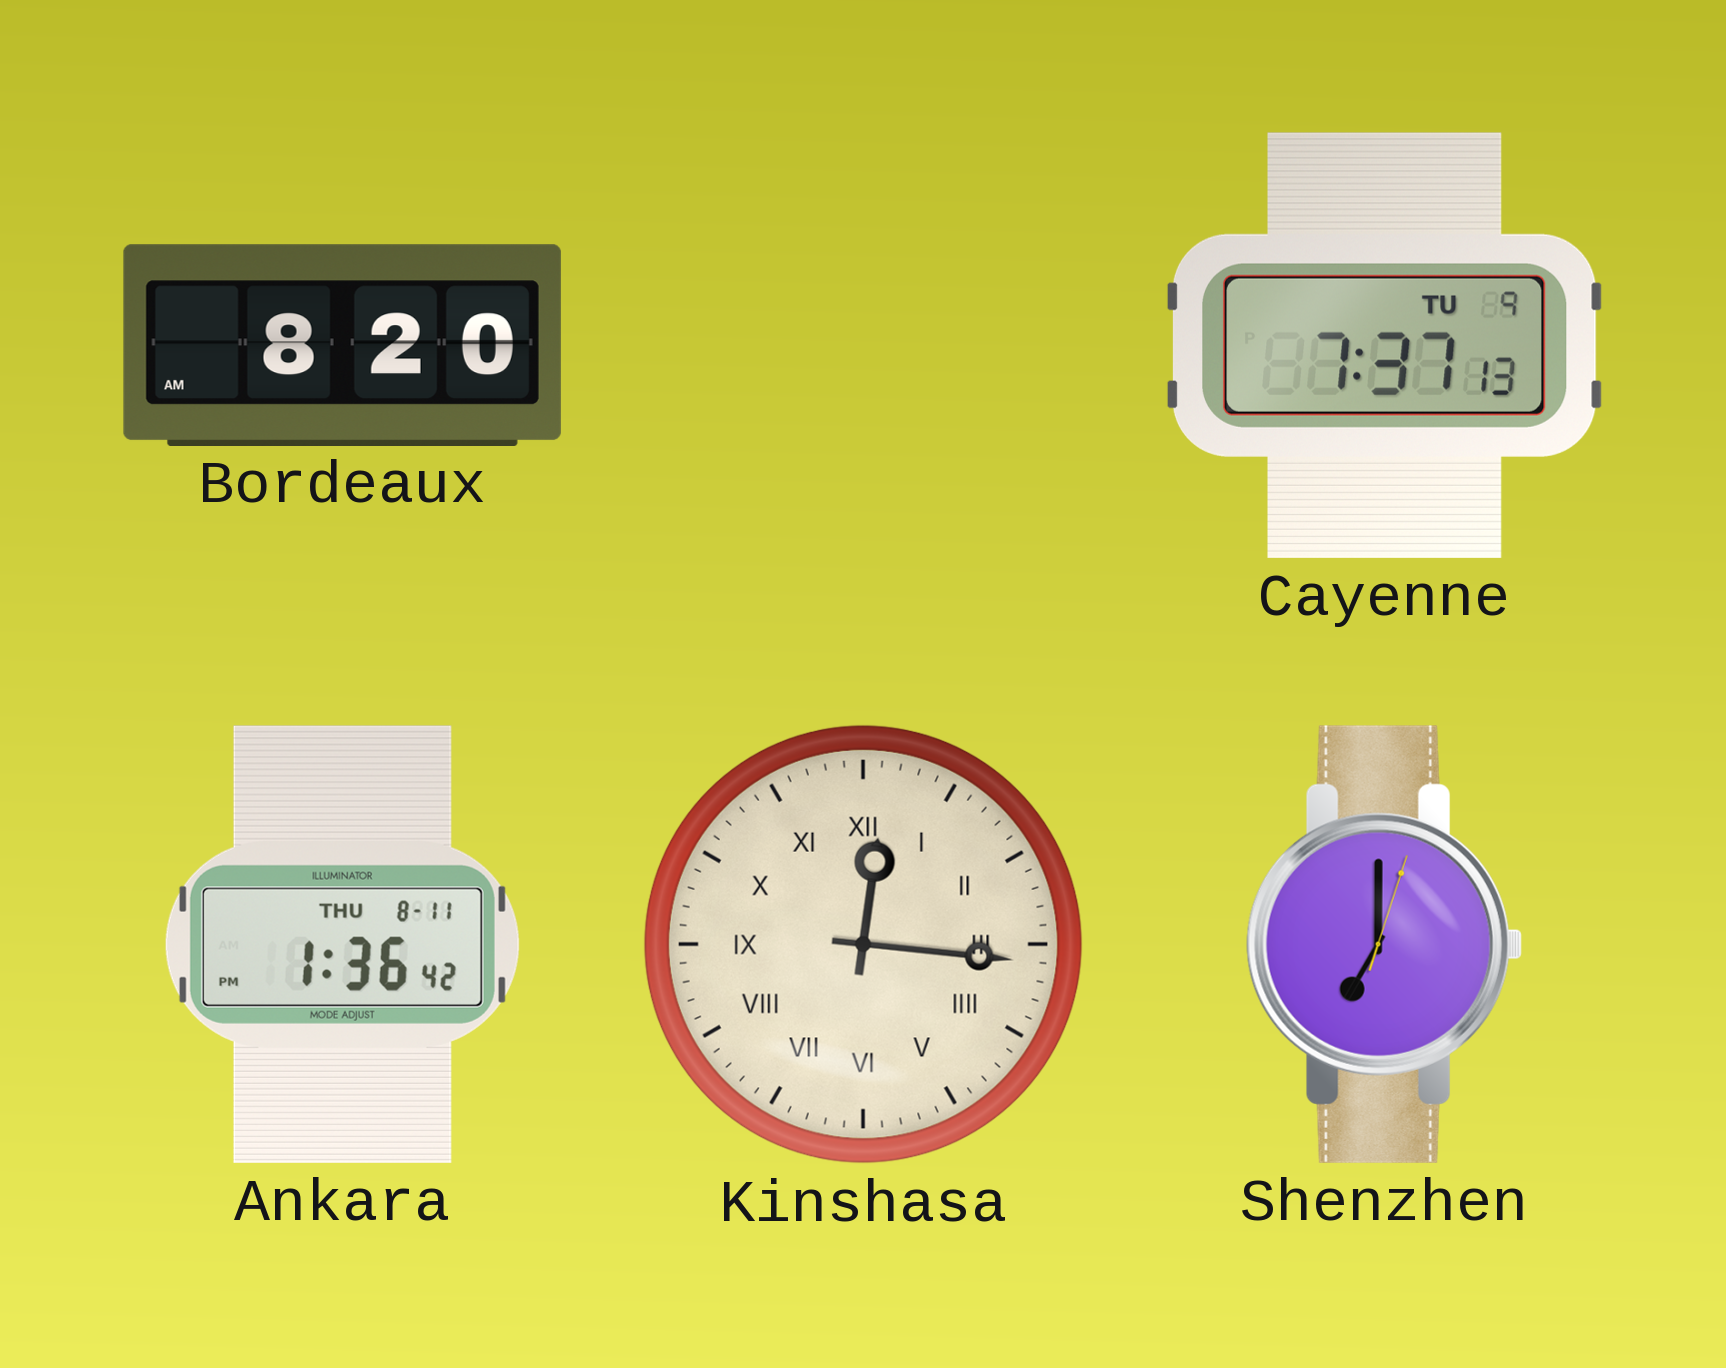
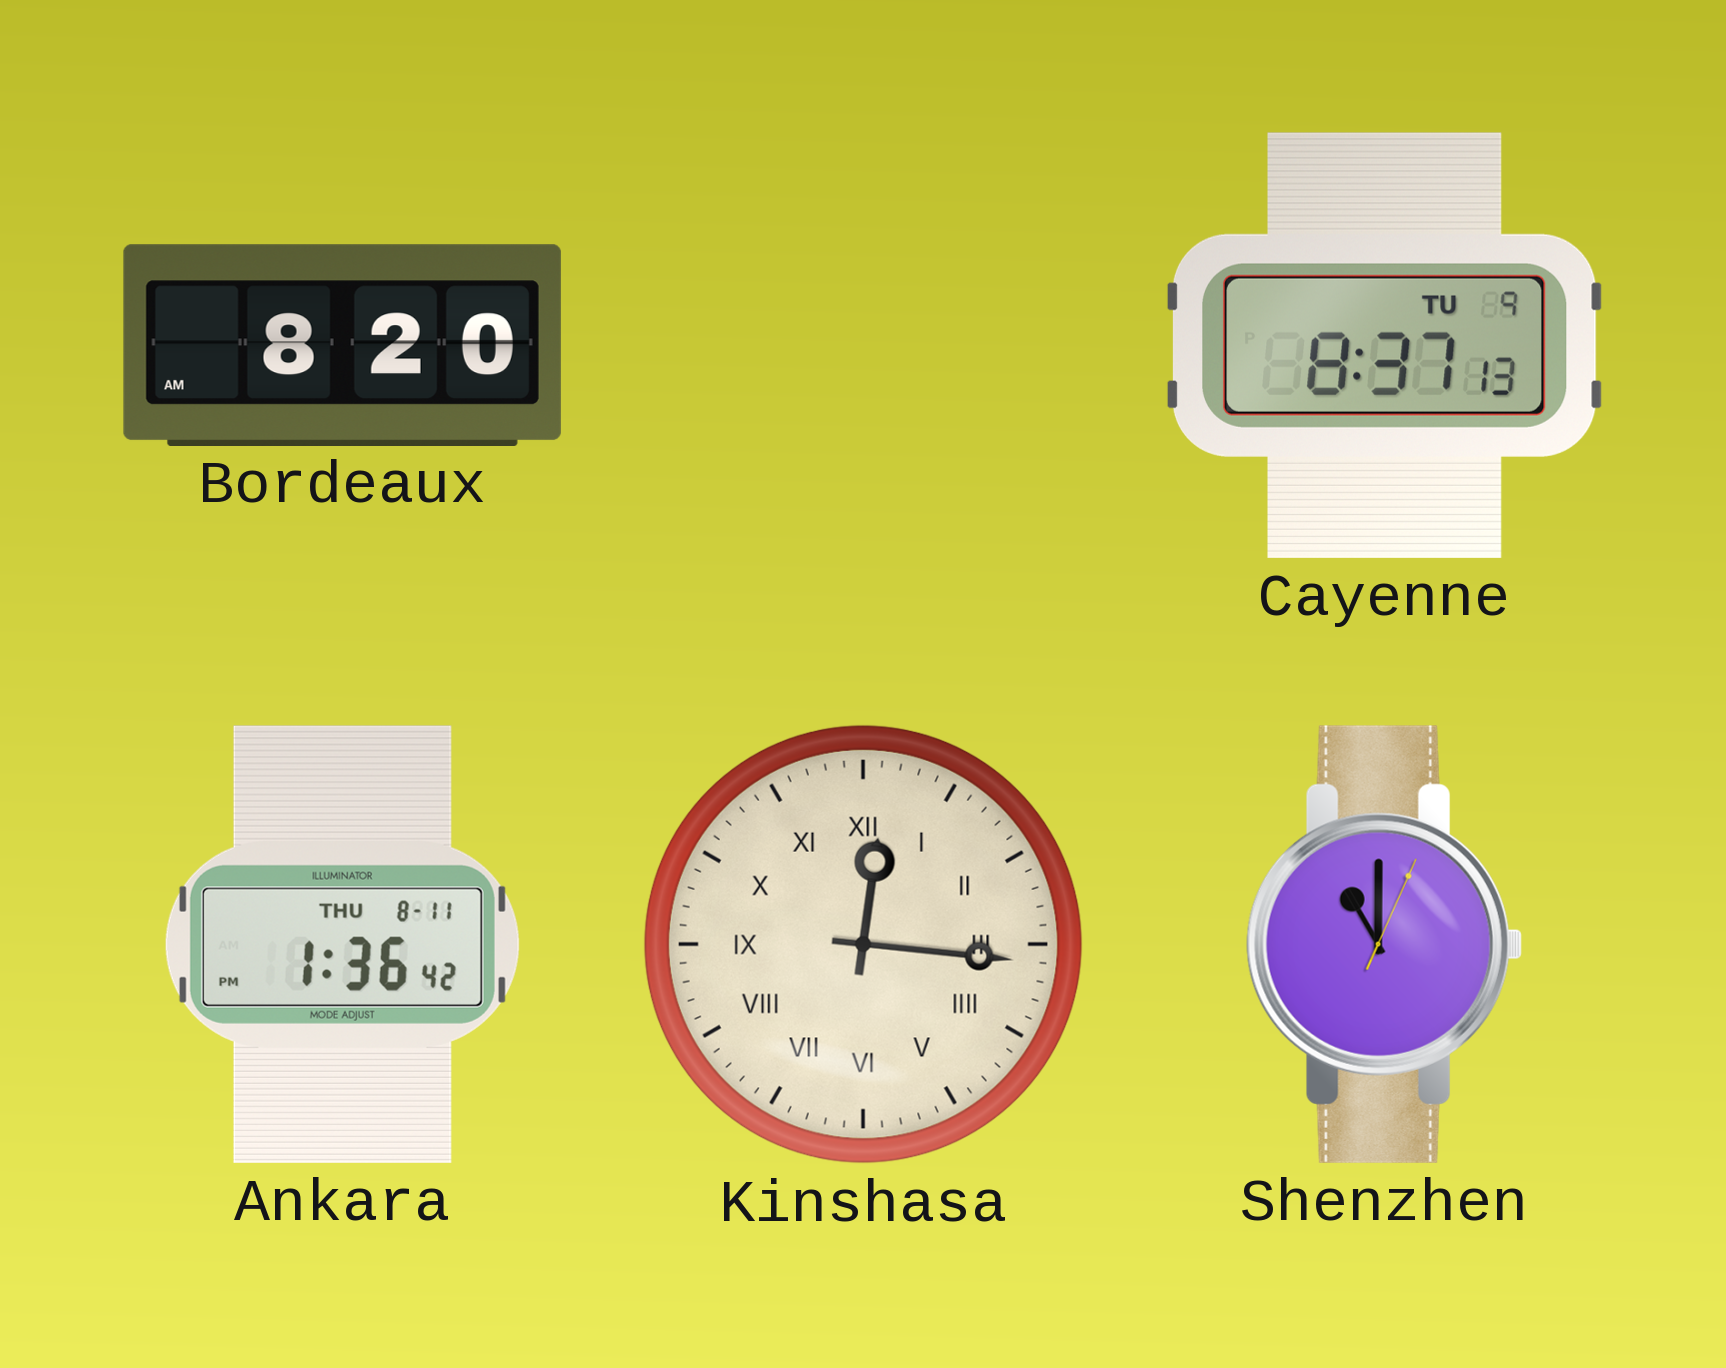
Cayenne: 7:37 -> 8:37
Shenzhen: 7:00 -> 11:00
